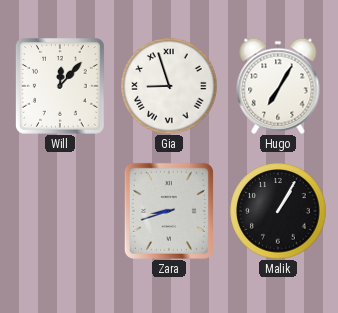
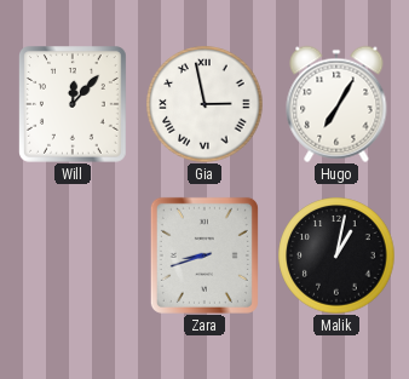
Gia: 8:57 -> 2:58
Malik: 1:05 -> 1:02
